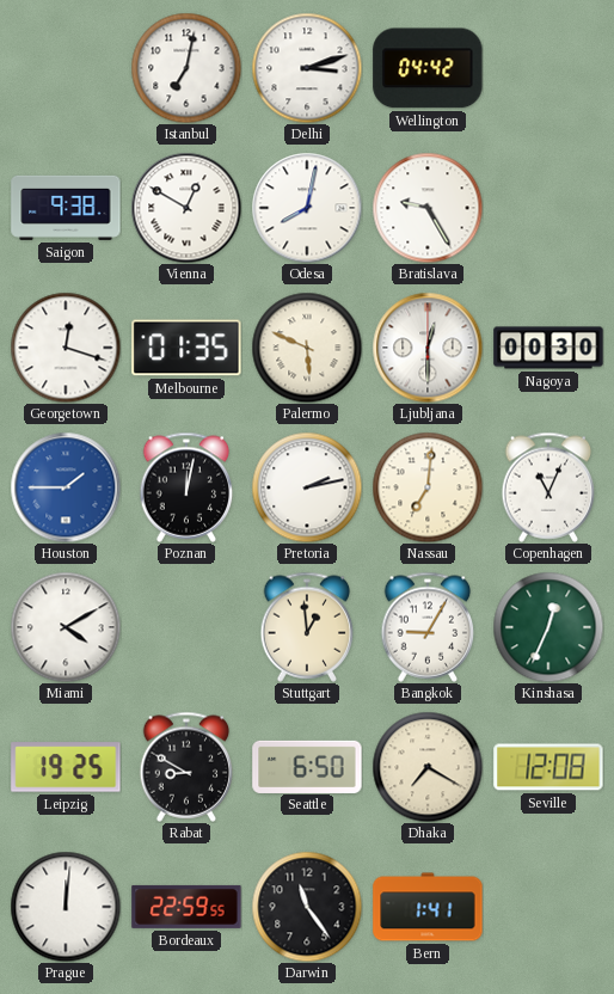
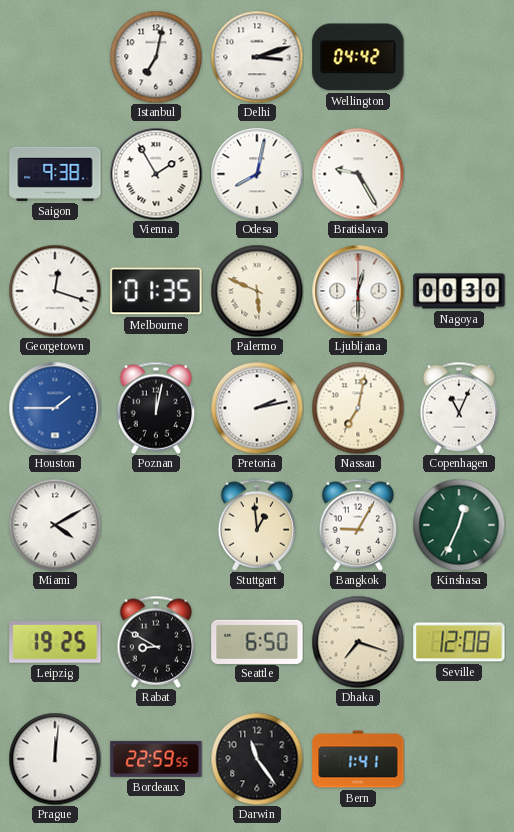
Vienna: 12:50 -> 1:55
Nassau: 7:01 -> 7:02
Dhaka: 7:20 -> 7:18
